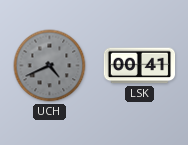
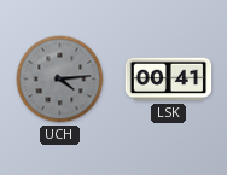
UCH: 4:41 -> 4:14
